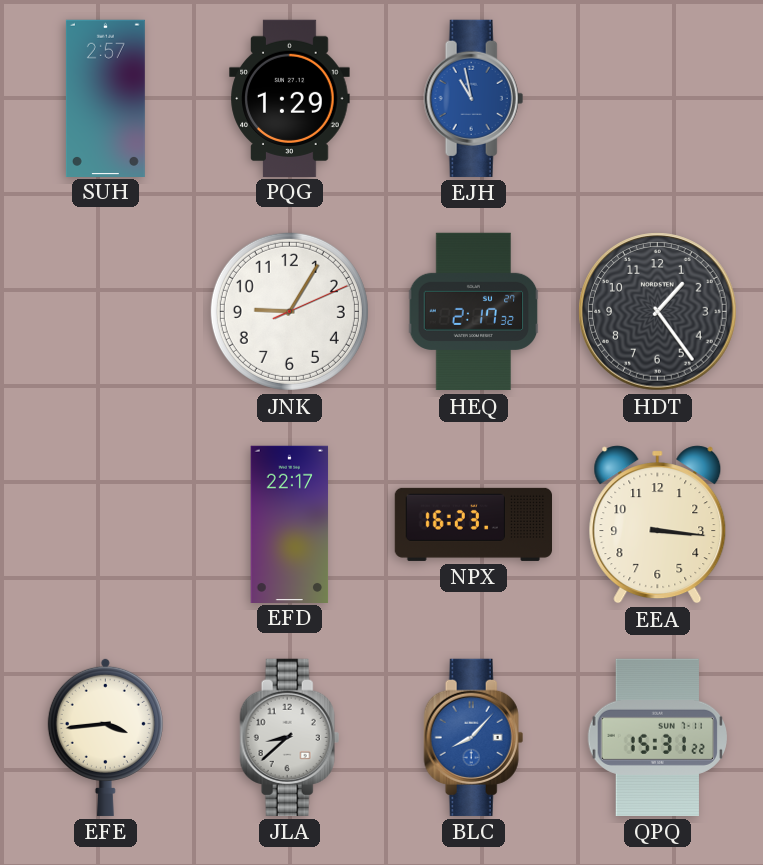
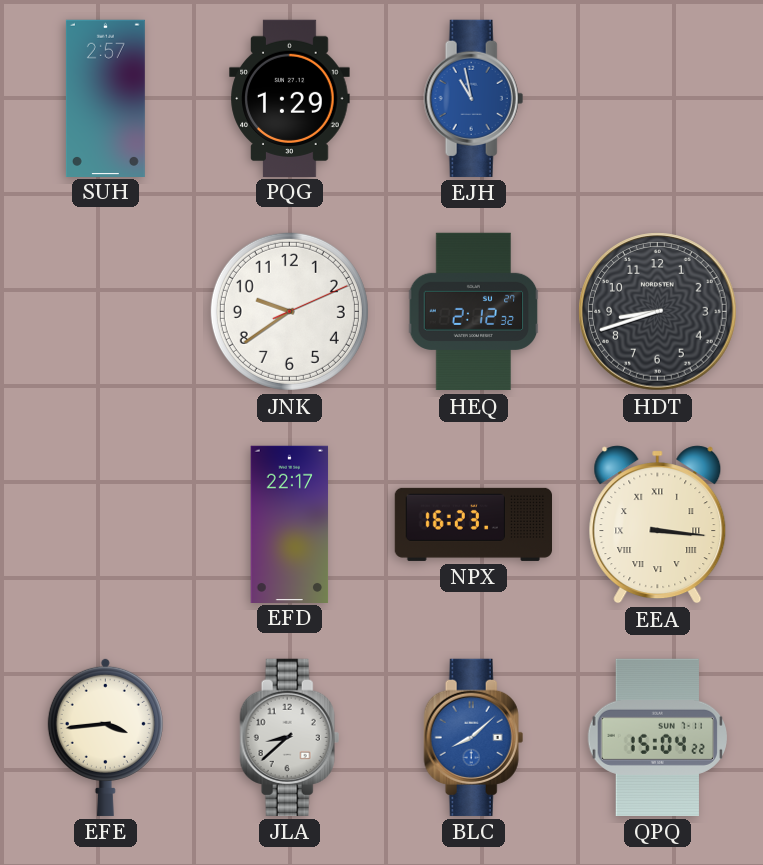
JNK: 9:05 -> 9:39
HEQ: 2:17 -> 2:12
HDT: 1:24 -> 8:42
EEA numerals: Arabic -> Roman
BLC: 8:07 -> 8:08
QPQ: 15:31 -> 15:04
